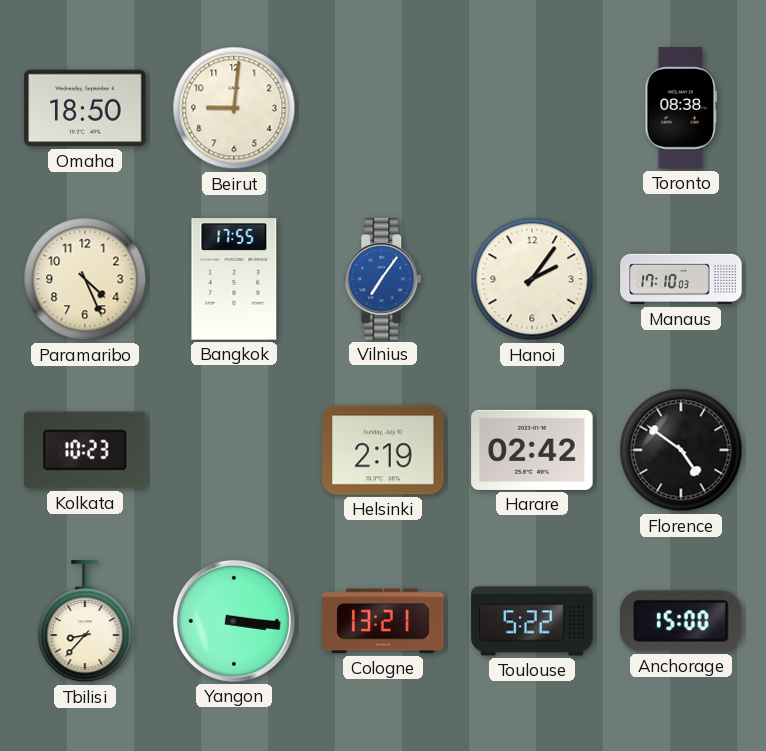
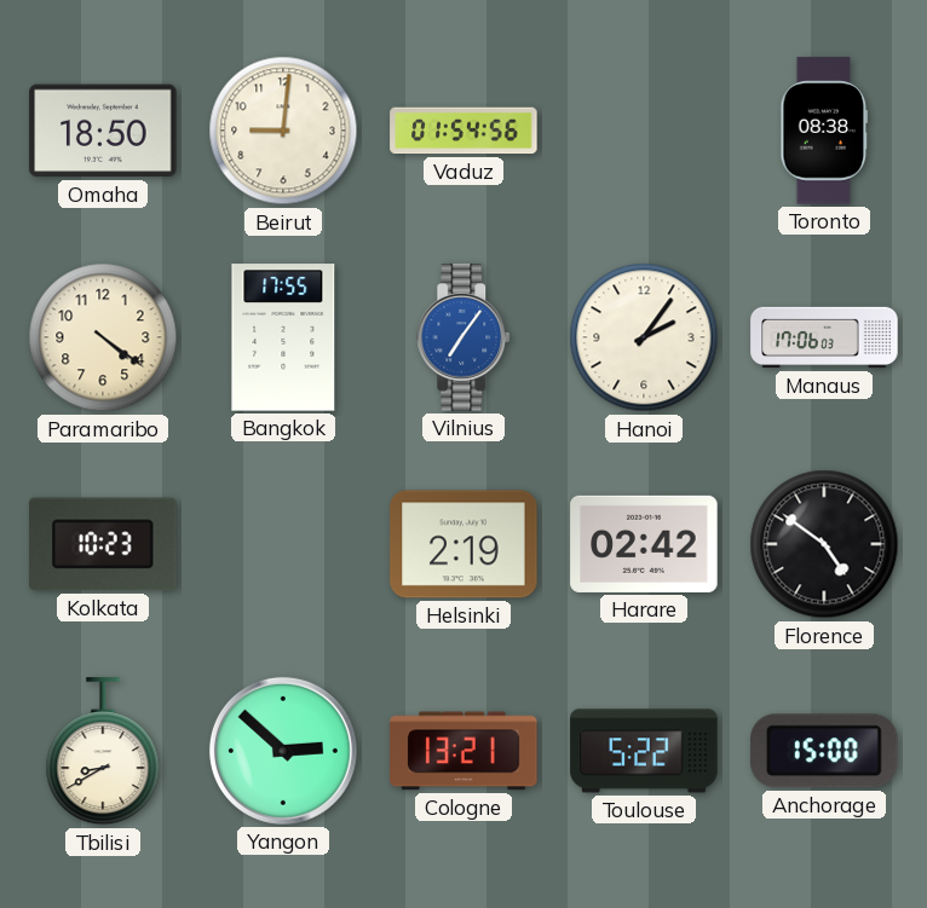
Vaduz: none -> 01:54
Paramaribo: 4:26 -> 4:21
Manaus: 17:10 -> 17:06
Tbilisi: 8:37 -> 8:40
Yangon: 3:16 -> 2:52
